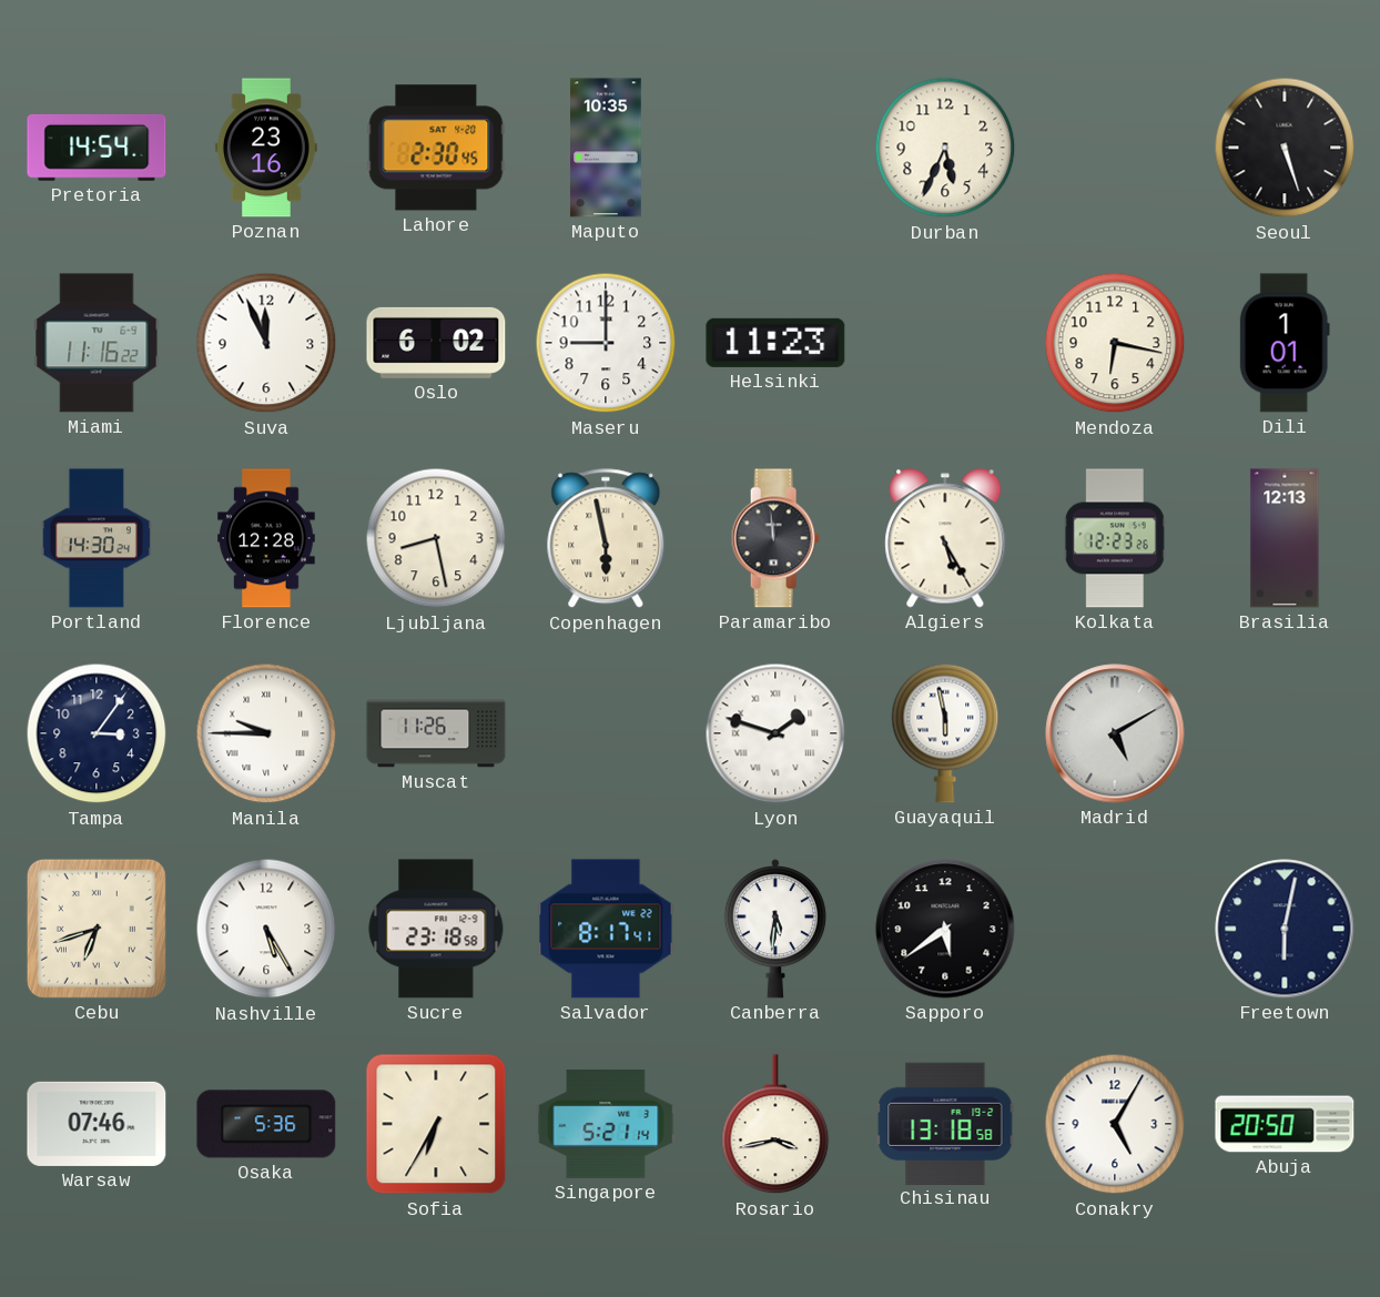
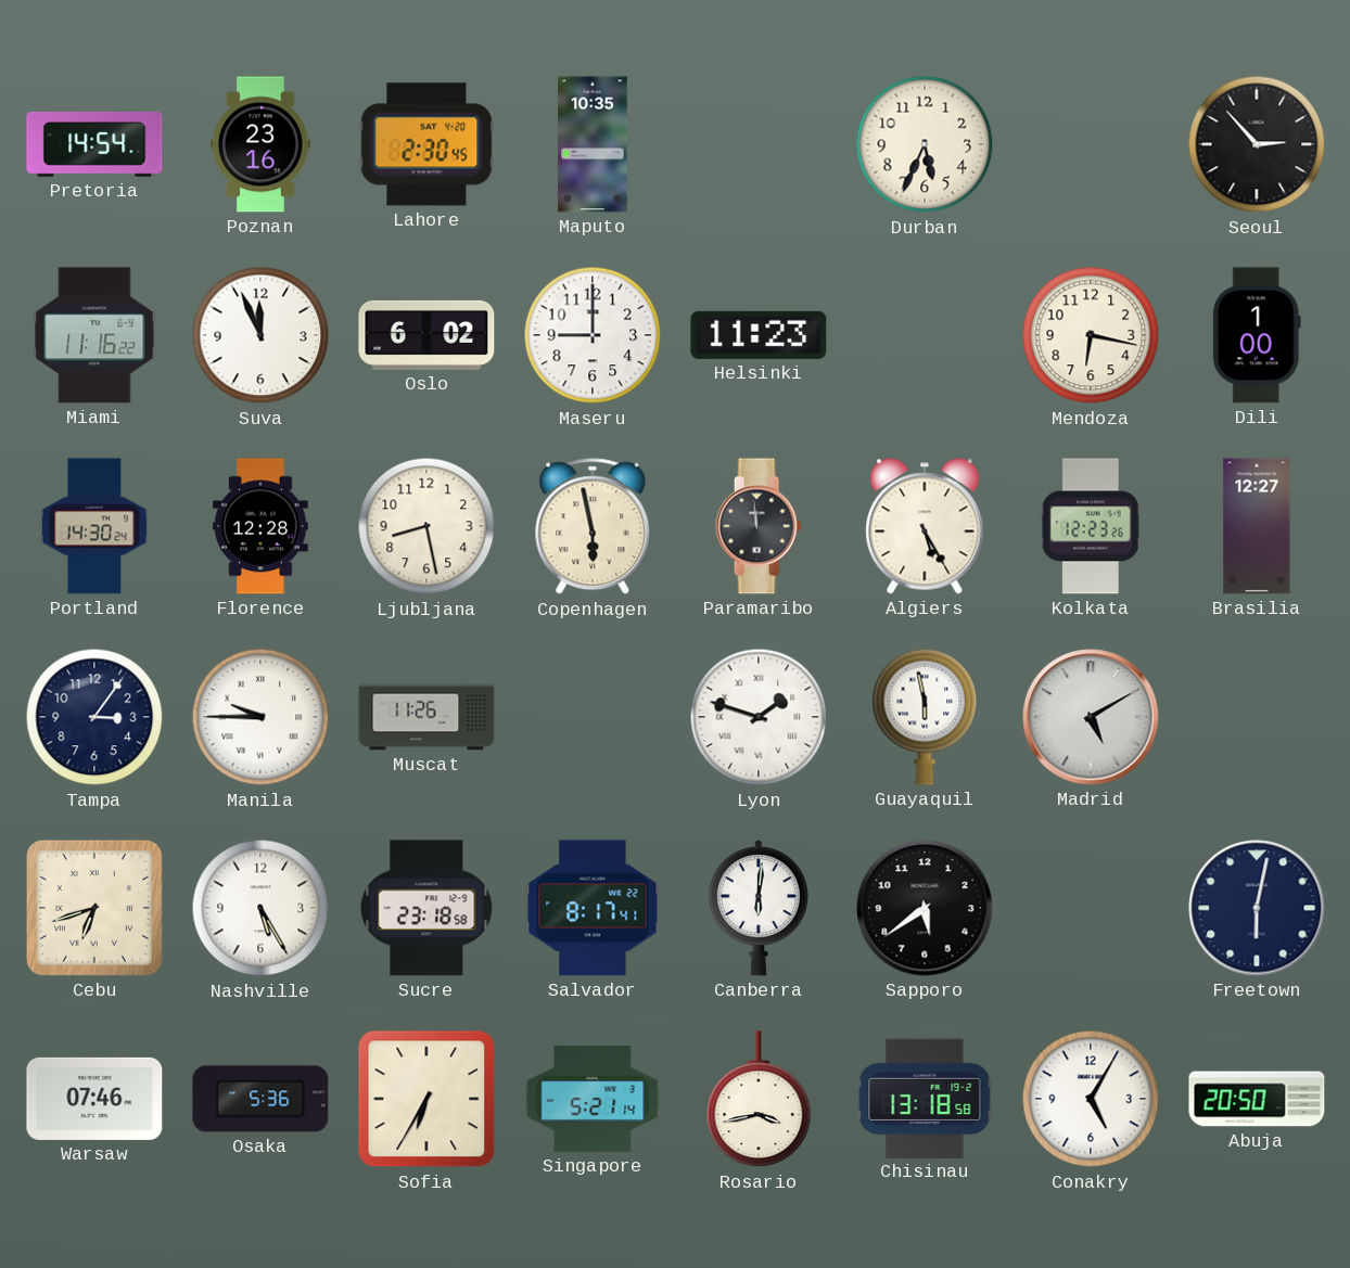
Seoul: 5:27 -> 2:53
Dili: 1:01 -> 1:00
Brasilia: 12:13 -> 12:27
Canberra: 5:31 -> 6:01
